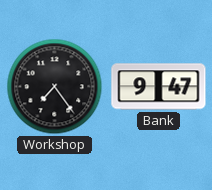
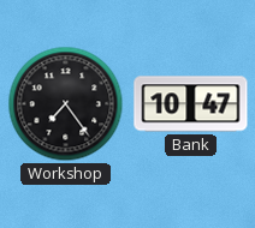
Bank: 9:47 -> 10:47
